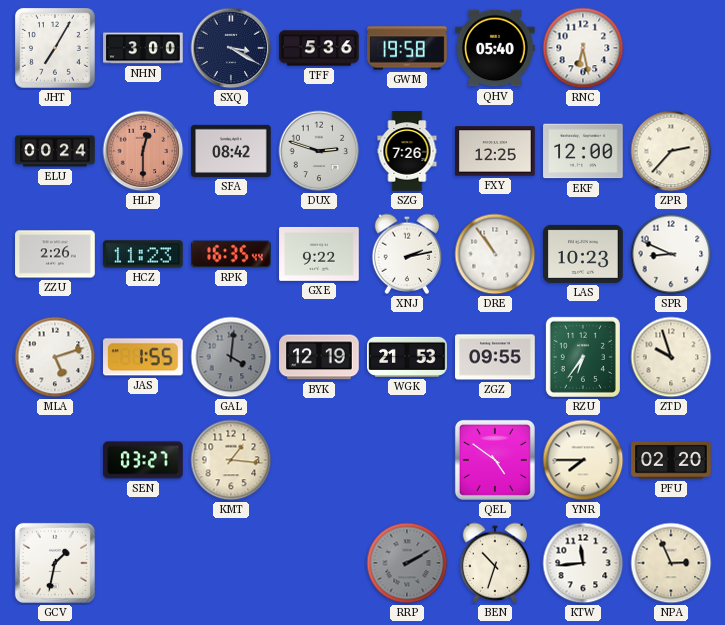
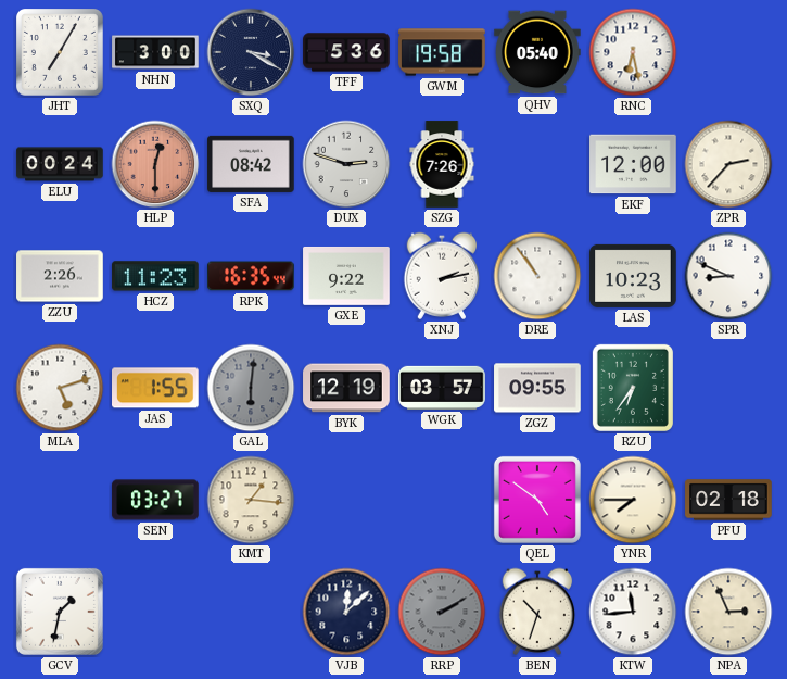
FXY: 12:25 -> none
GAL: 4:01 -> 6:01
WGK: 21:53 -> 03:57
ZTD: 9:57 -> none
PFU: 02:20 -> 02:18
VJB: none -> 12:08
